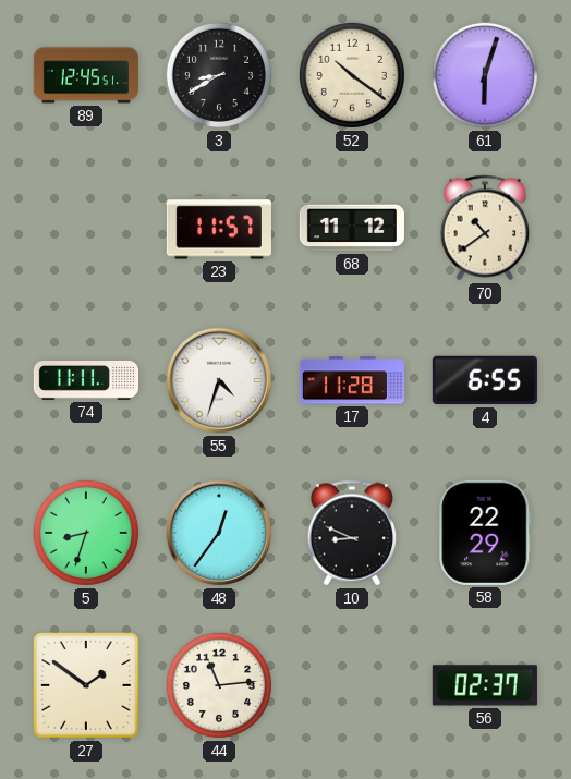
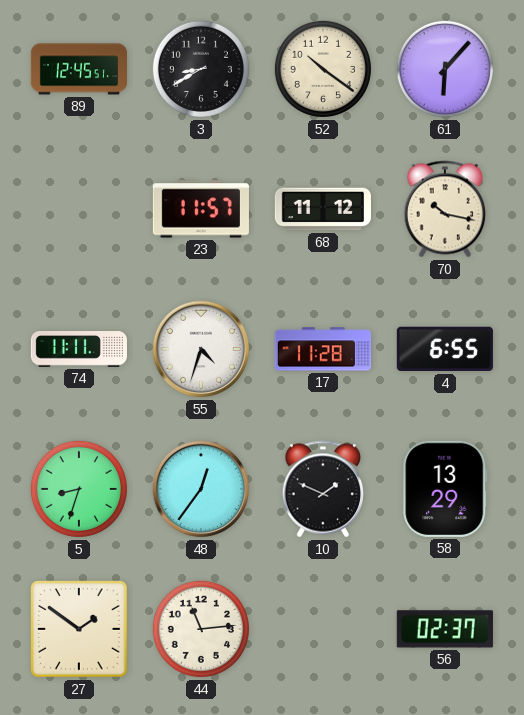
61: 6:03 -> 6:07
70: 10:39 -> 10:17
10: 8:49 -> 1:49
58: 22:29 -> 13:29
